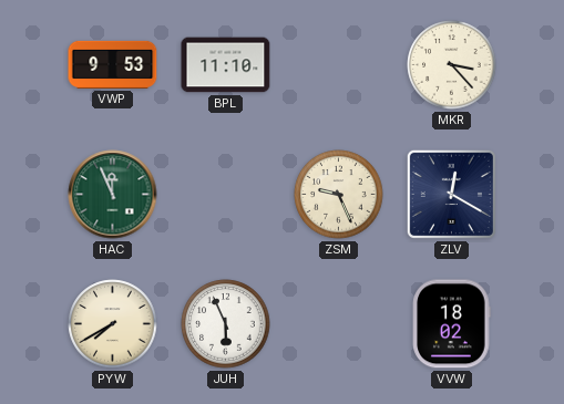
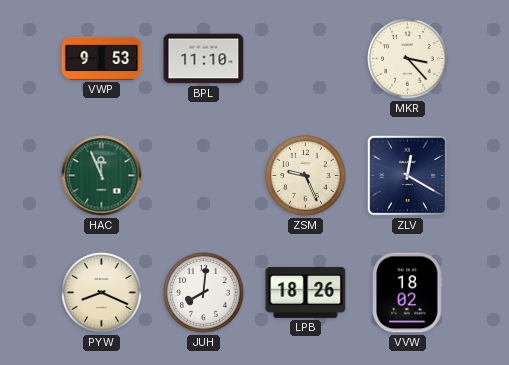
PYW: 7:40 -> 8:19
JUH: 5:56 -> 8:01
LPB: none -> 18:26
